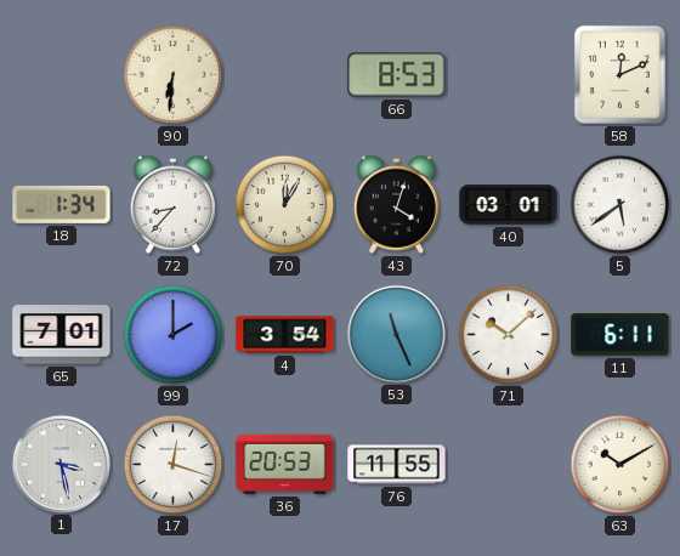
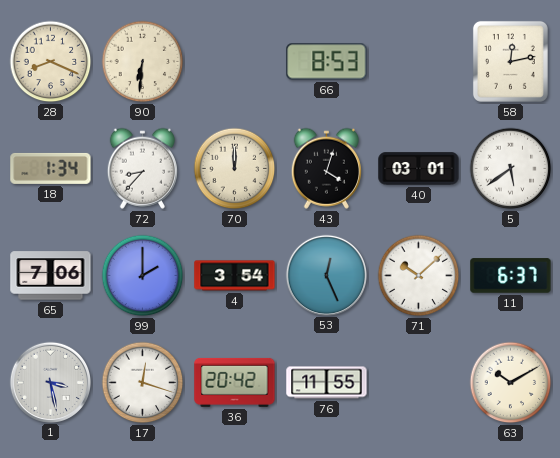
28: none -> 8:19
58: 12:11 -> 12:13
70: 12:05 -> 12:00
65: 7:01 -> 7:06
53: 11:26 -> 12:26
11: 6:11 -> 6:37
36: 20:53 -> 20:42
